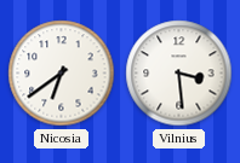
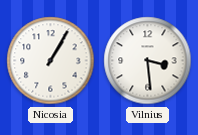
Nicosia: 6:39 -> 1:05
